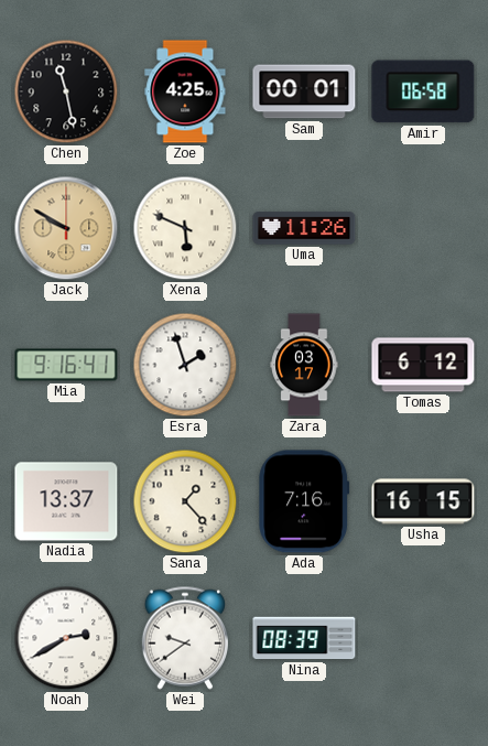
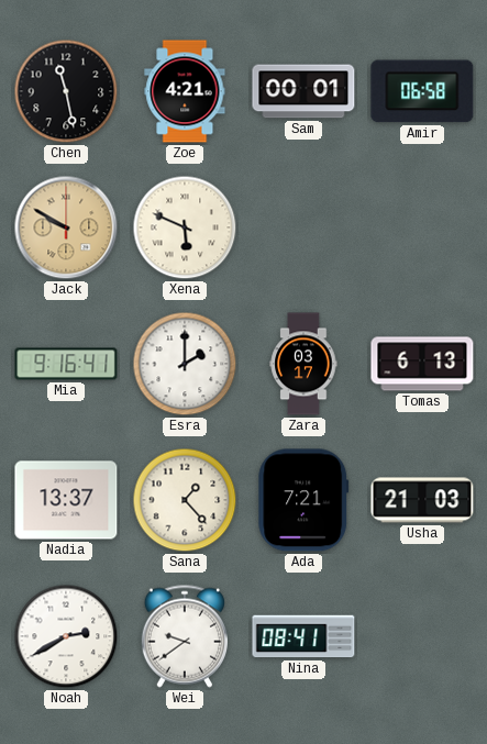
Zoe: 4:25 -> 4:21
Uma: 11:26 -> none
Esra: 1:57 -> 2:00
Tomas: 6:12 -> 6:13
Ada: 7:16 -> 7:21
Usha: 16:15 -> 21:03
Nina: 08:39 -> 08:41
